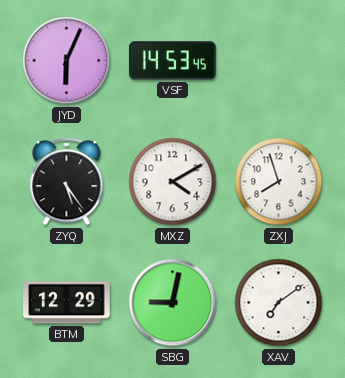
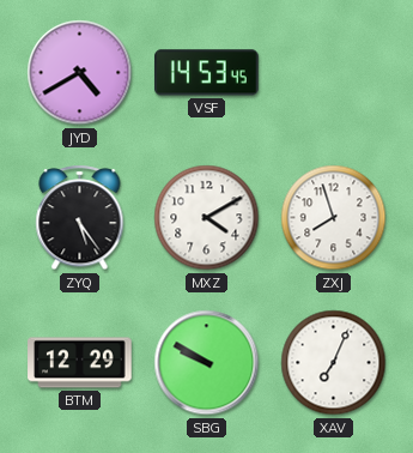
JYD: 6:04 -> 4:40
SBG: 9:02 -> 9:50
XAV: 7:09 -> 7:04
